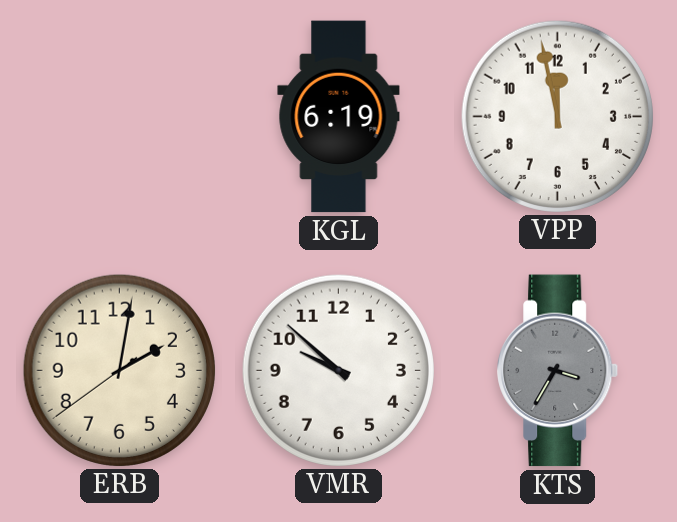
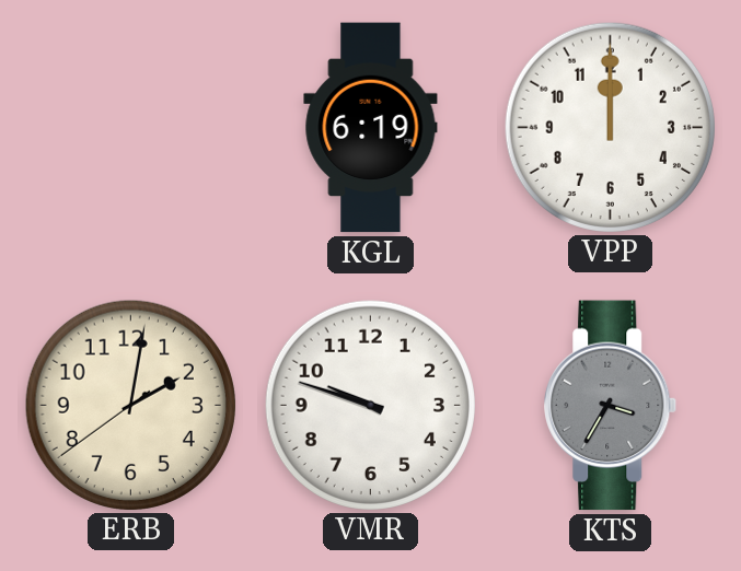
VPP: 11:58 -> 12:00
VMR: 9:52 -> 9:48
